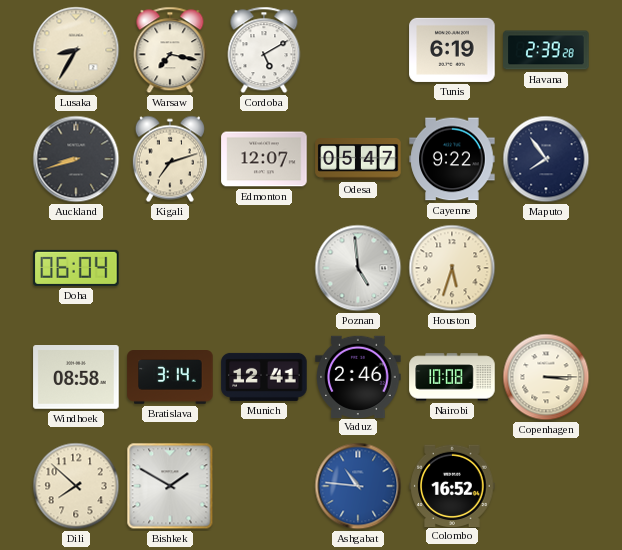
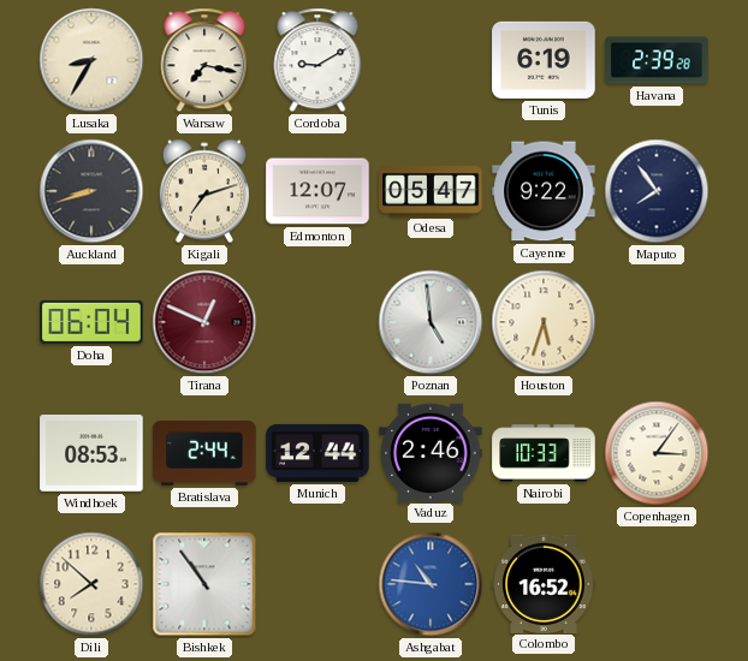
Cordoba: 5:10 -> 9:10
Tirana: none -> 12:49
Windhoek: 08:58 -> 08:53
Bratislava: 3:14 -> 2:44
Munich: 12:41 -> 12:44
Nairobi: 10:08 -> 10:33
Copenhagen: 3:15 -> 3:06
Bishkek: 1:50 -> 10:54
